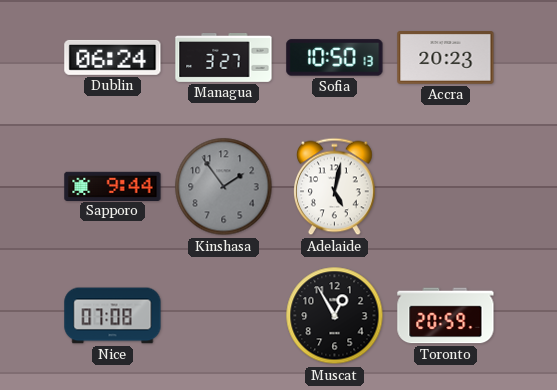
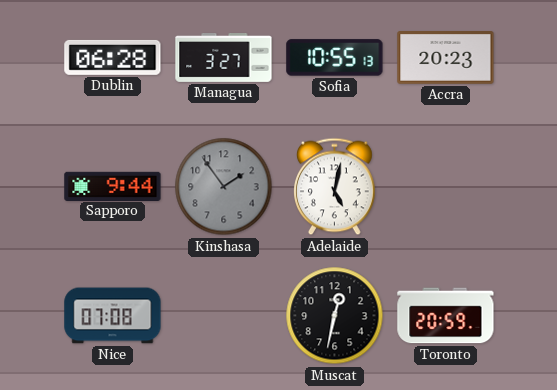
Dublin: 06:24 -> 06:28
Sofia: 10:50 -> 10:55
Muscat: 12:55 -> 12:32
